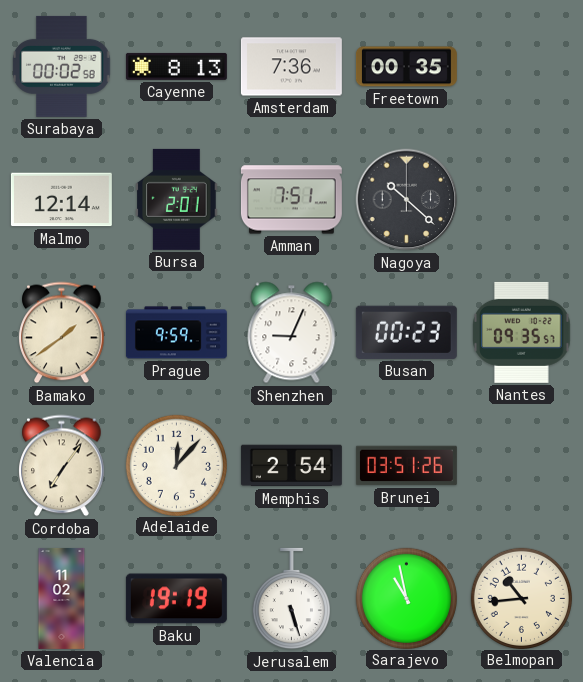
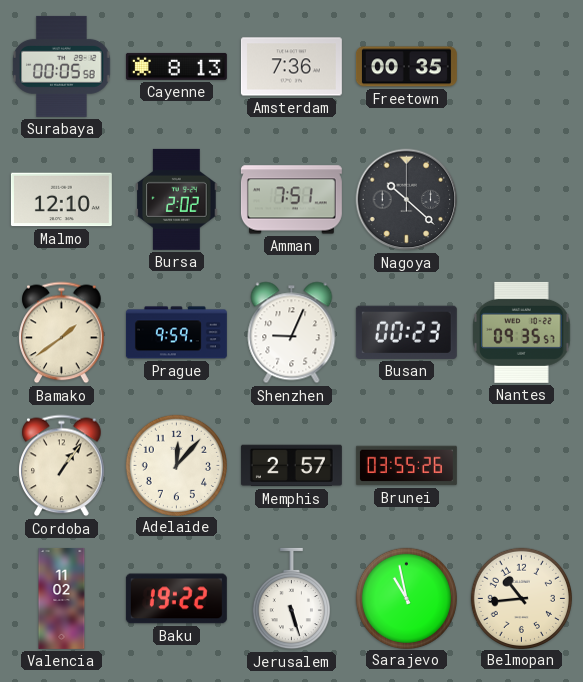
Surabaya: 00:02 -> 00:05
Malmo: 12:14 -> 12:10
Bursa: 2:01 -> 2:02
Cordoba: 7:06 -> 1:06
Memphis: 2:54 -> 2:57
Brunei: 03:51 -> 03:55
Baku: 19:19 -> 19:22
